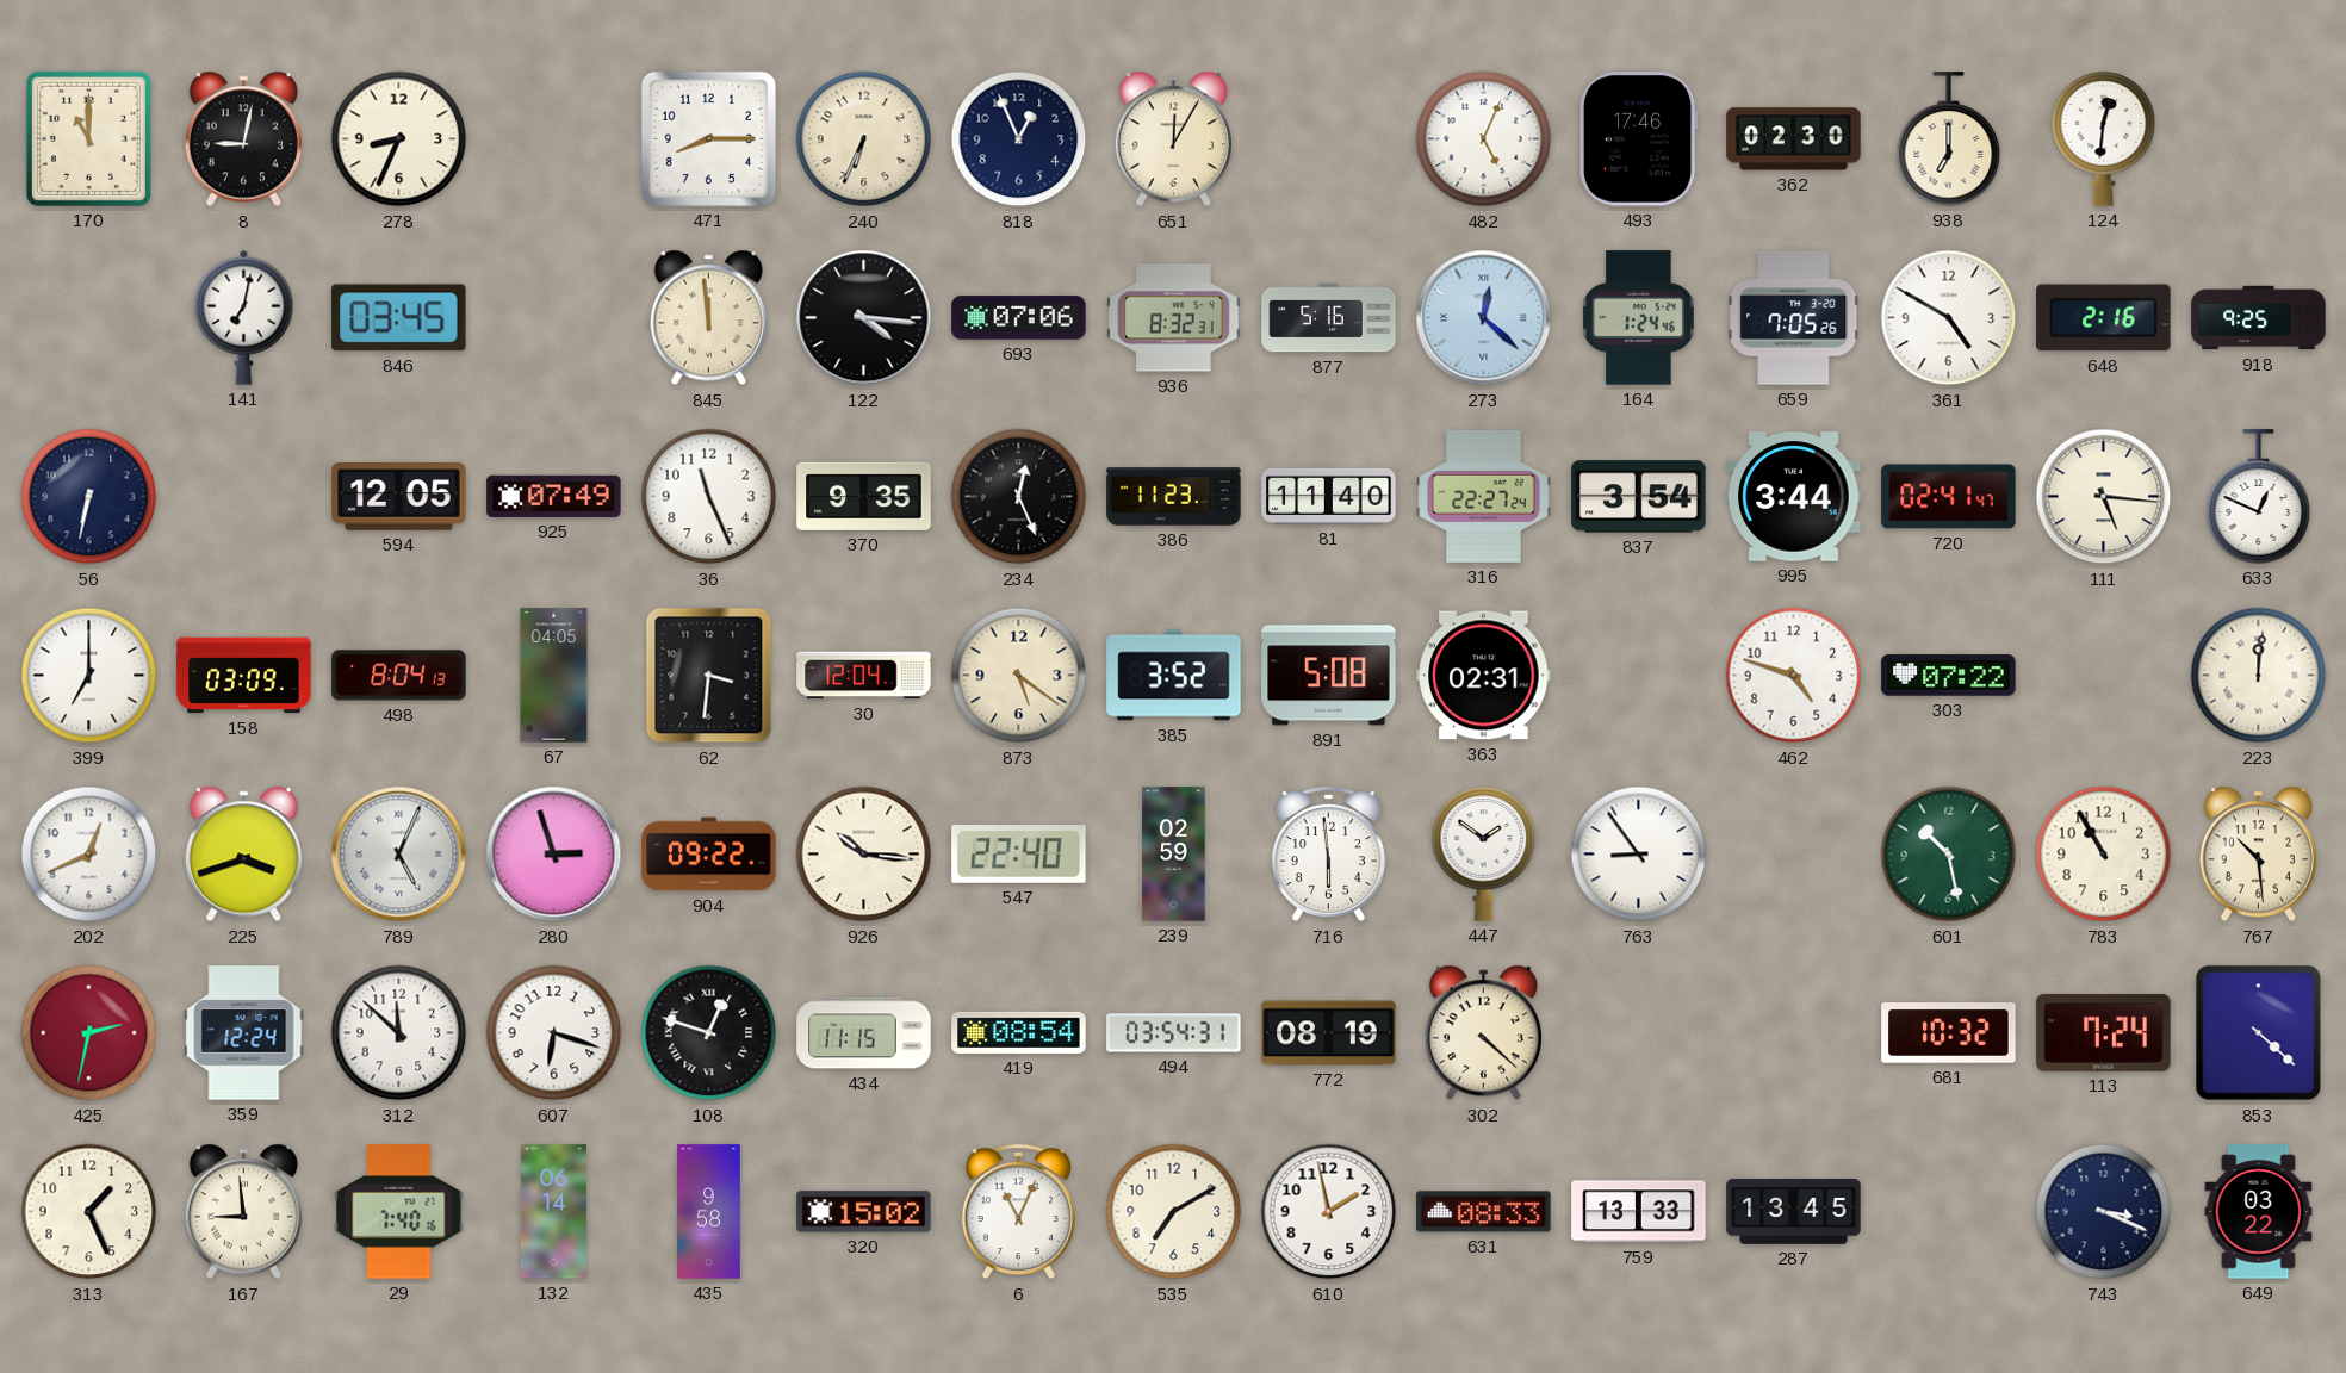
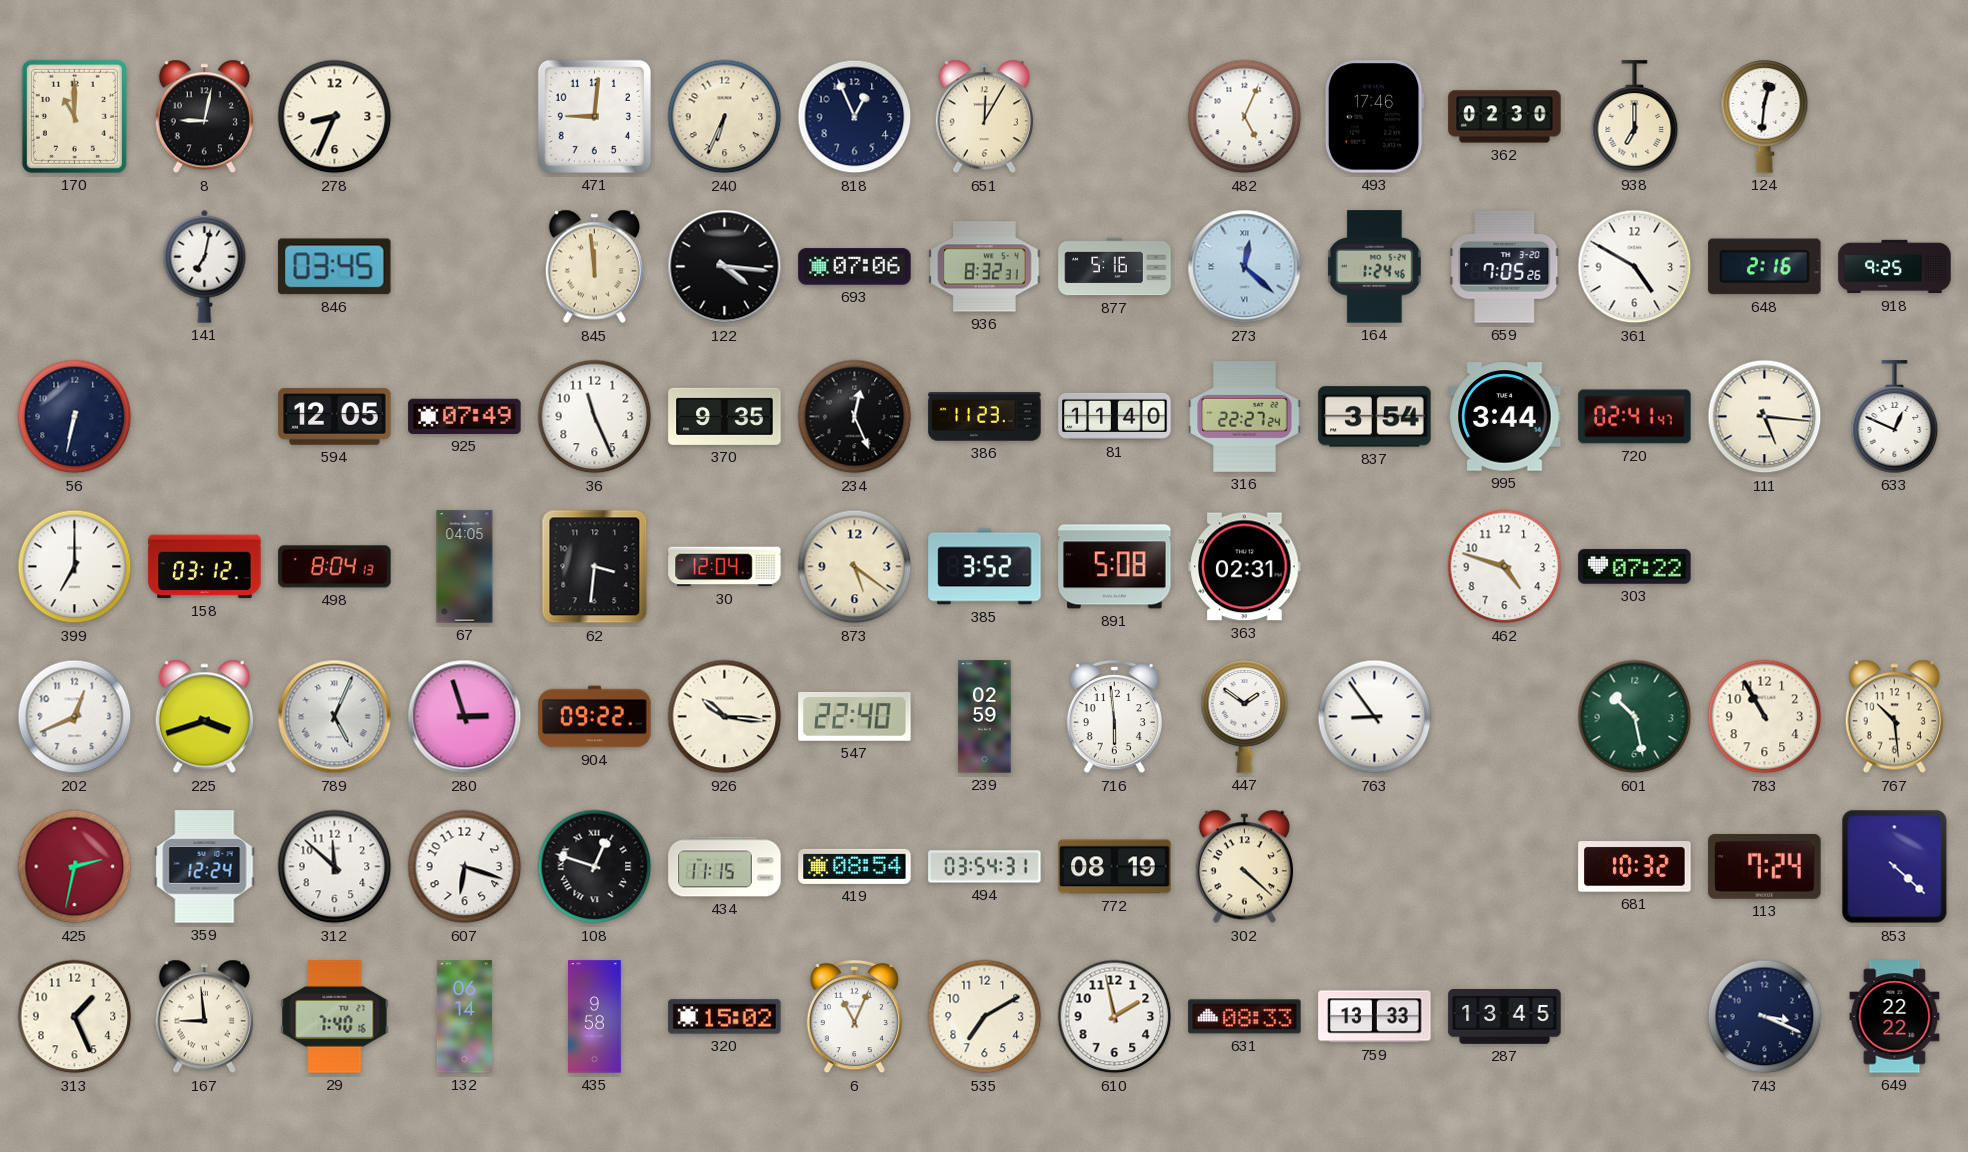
471: 8:15 -> 9:01
158: 03:09 -> 03:12
223: 12:01 -> none
649: 03:22 -> 22:22
